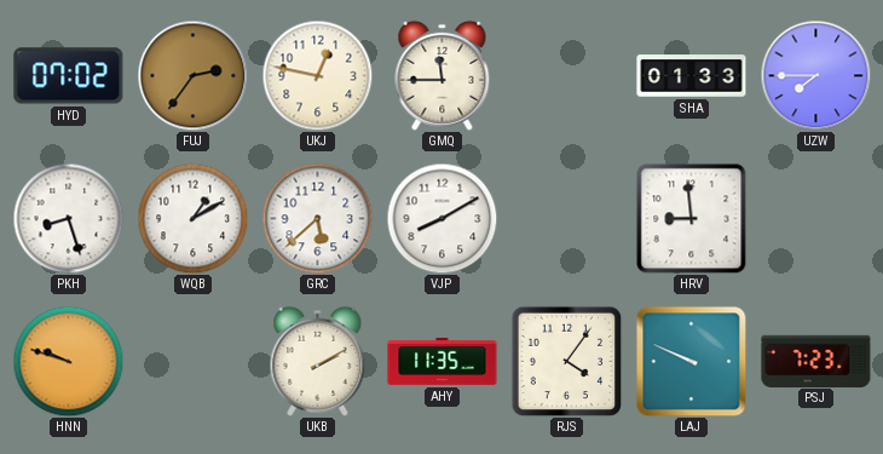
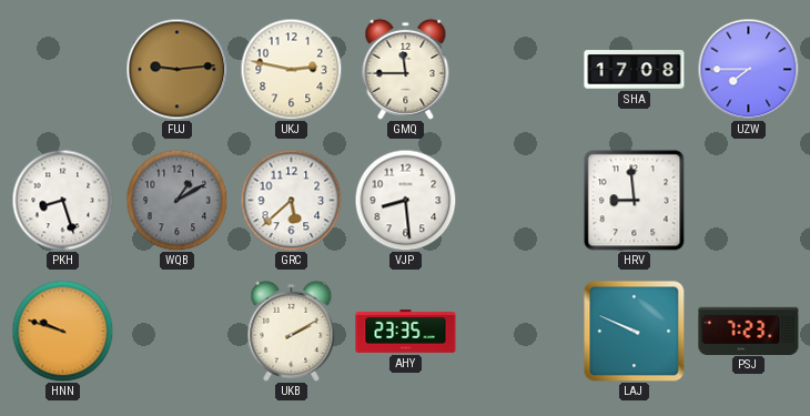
HYD: 07:02 -> none
FUJ: 2:36 -> 9:14
UKJ: 12:47 -> 2:47
SHA: 01:33 -> 17:08
WQB dial: white -> grey
VJP: 8:10 -> 8:29
AHY: 11:35 -> 23:35
RJS: 4:06 -> none
